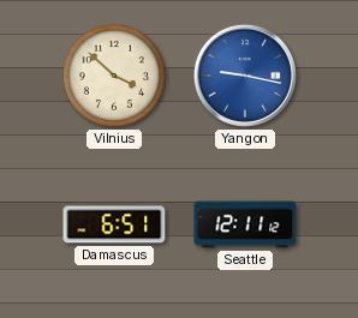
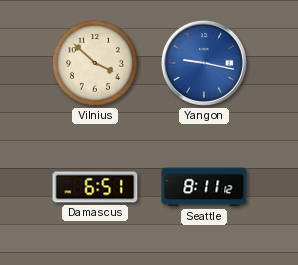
Seattle: 12:11 -> 8:11
